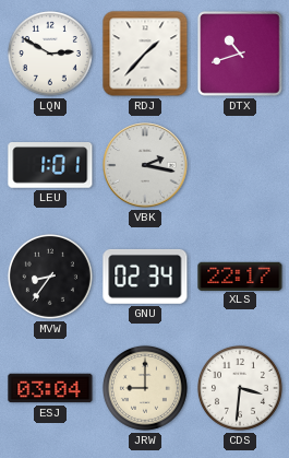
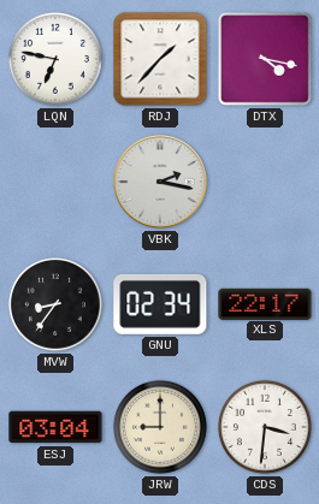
LQN: 2:50 -> 6:47
DTX: 10:42 -> 4:17
LEU: 1:01 -> none
